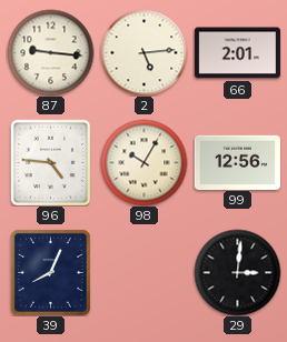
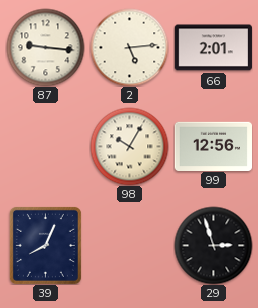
96: 4:46 -> none
29: 3:01 -> 2:57
